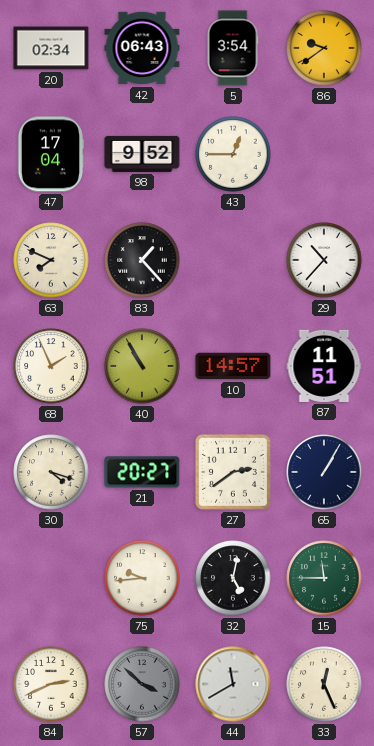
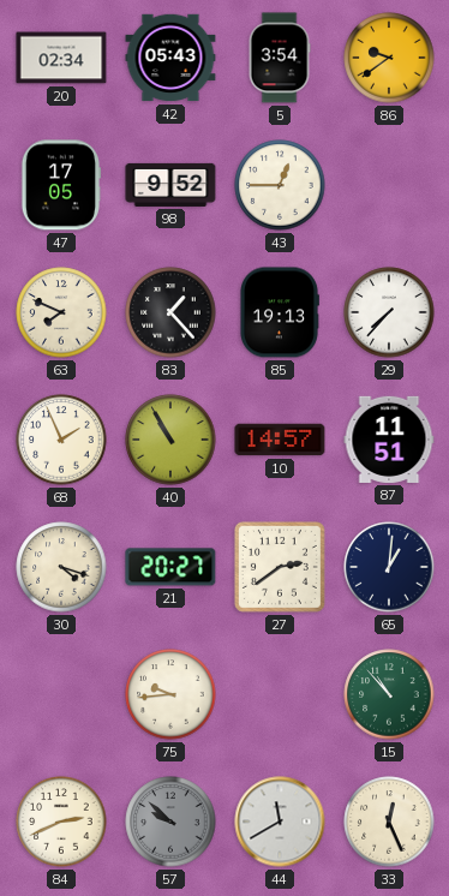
42: 06:43 -> 05:43
47: 17:04 -> 17:05
85: none -> 19:13
29: 10:37 -> 7:37
65: 1:05 -> 1:01
32: 5:02 -> none
15: 11:45 -> 10:53
57: 3:52 -> 9:52
